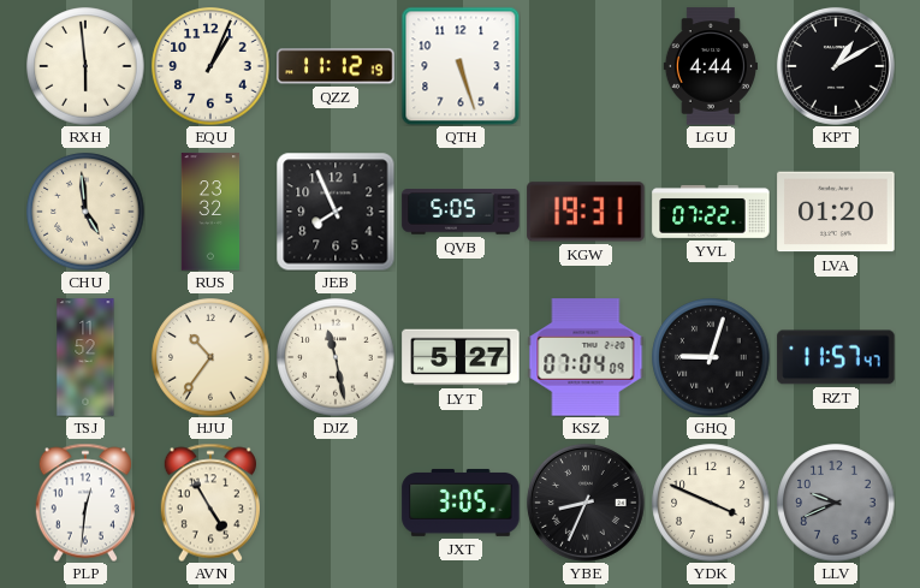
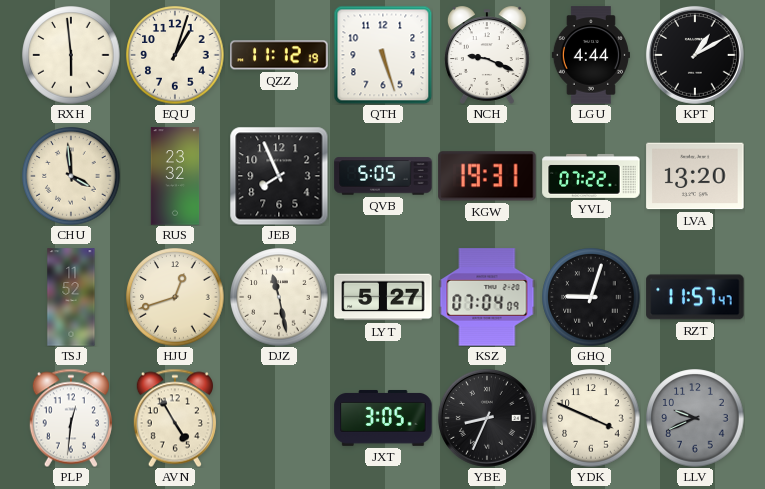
EQU: 1:04 -> 1:03
NCH: none -> 9:19
CHU: 4:59 -> 3:59
LVA: 01:20 -> 13:20
HJU: 10:36 -> 12:42
